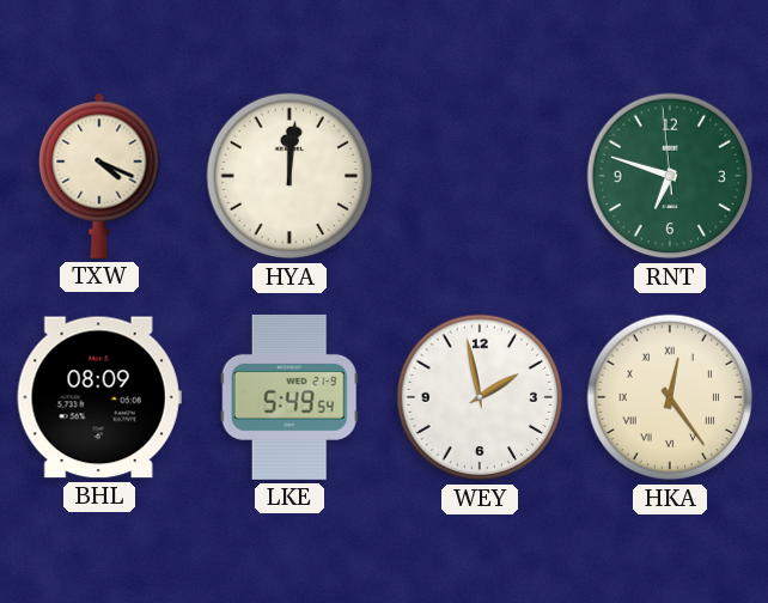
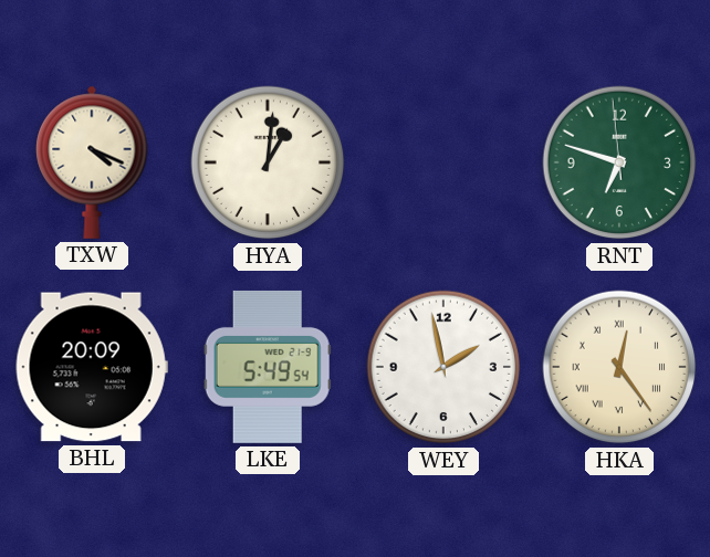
HYA: 12:01 -> 1:01
BHL: 08:09 -> 20:09
